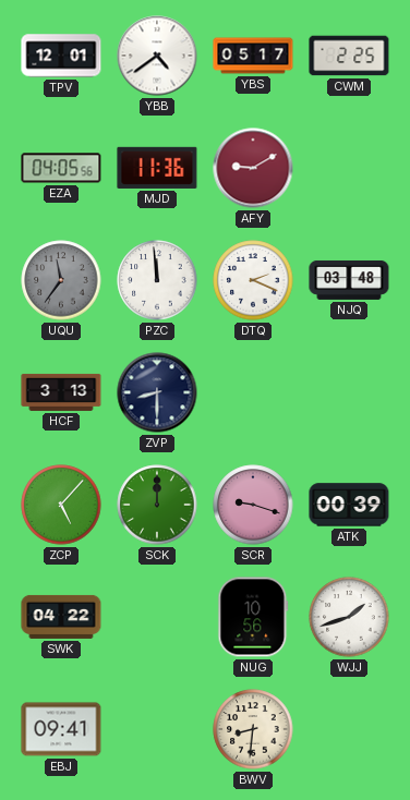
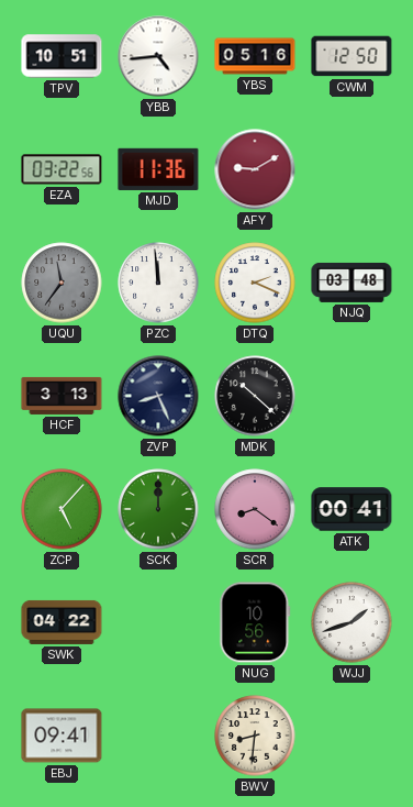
TPV: 12:01 -> 10:51
YBB: 4:39 -> 4:44
YBS: 05:17 -> 05:16
CWM: 2:25 -> 12:50
EZA: 04:05 -> 03:22
ZVP: 8:30 -> 8:26
MDK: none -> 10:22
SCR: 9:18 -> 8:21
ATK: 00:39 -> 00:41
